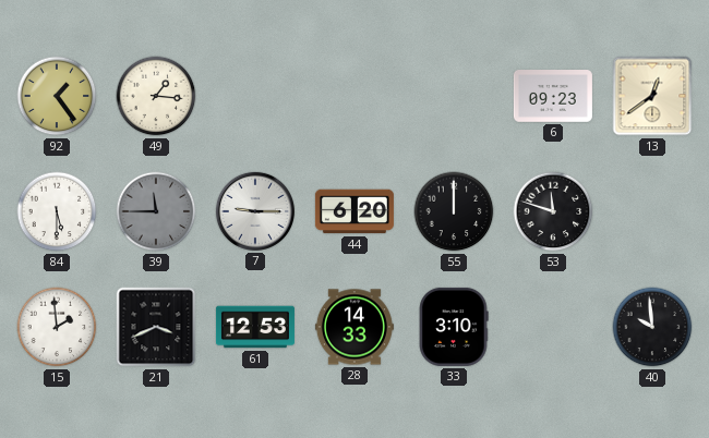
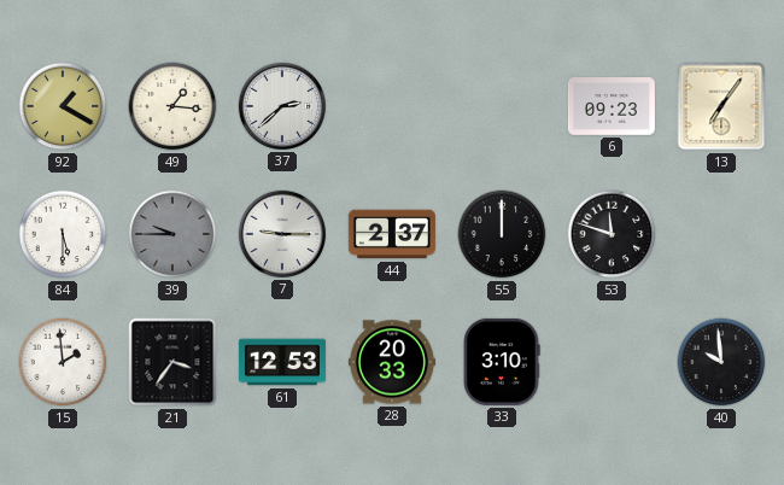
92: 1:24 -> 1:20
37: none -> 2:38
13: 12:39 -> 7:06
39: 11:45 -> 9:45
44: 6:20 -> 2:37
21: 3:41 -> 3:36
28: 14:33 -> 20:33
